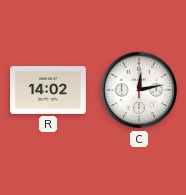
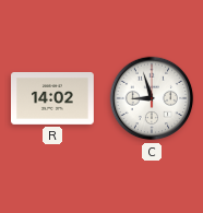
C: 12:13 -> 8:57
